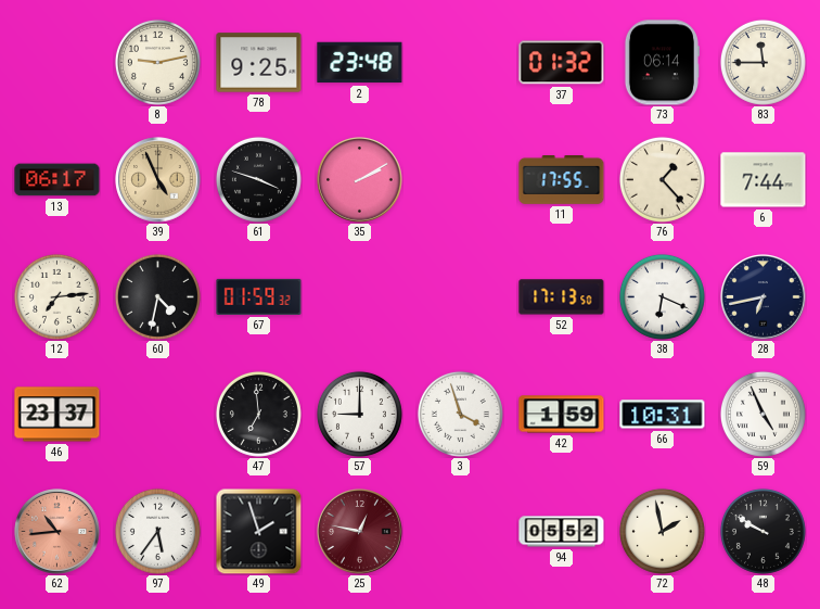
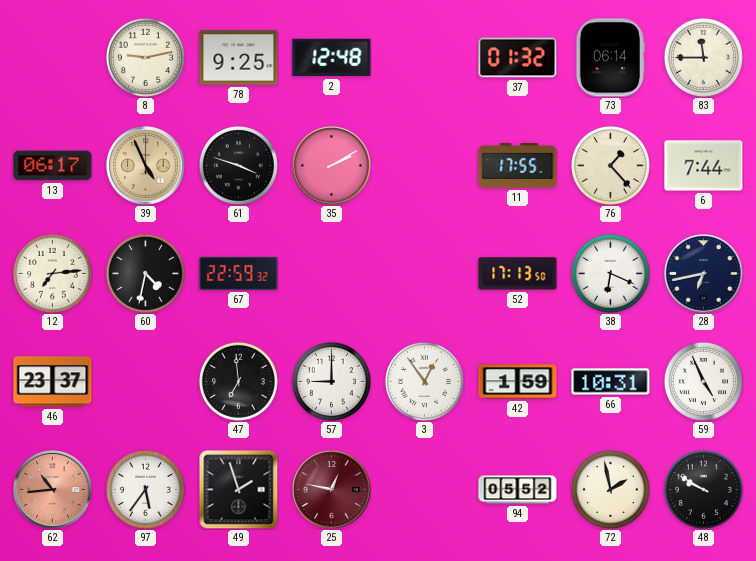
2: 23:48 -> 12:48
67: 01:59 -> 22:59
3: 3:57 -> 12:54
